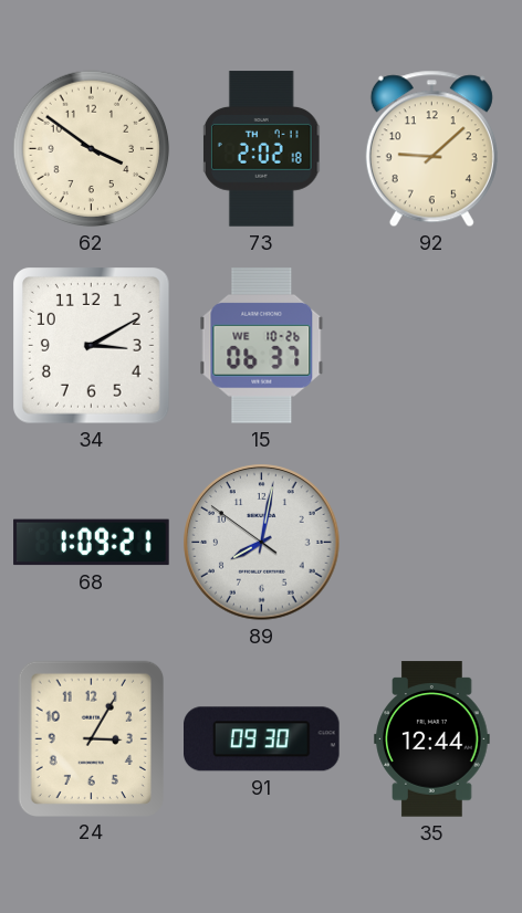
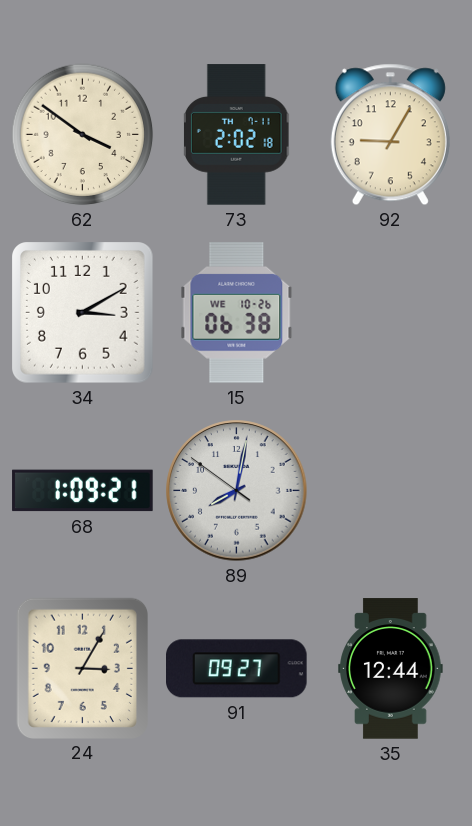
92: 9:08 -> 9:05
15: 06:37 -> 06:38
91: 09:30 -> 09:27
